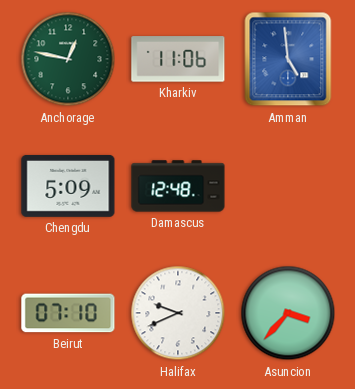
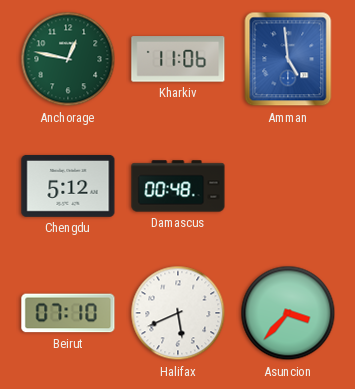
Chengdu: 5:09 -> 5:12
Damascus: 12:48 -> 00:48
Halifax: 9:41 -> 5:41
